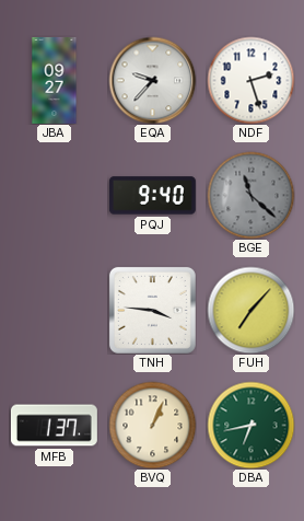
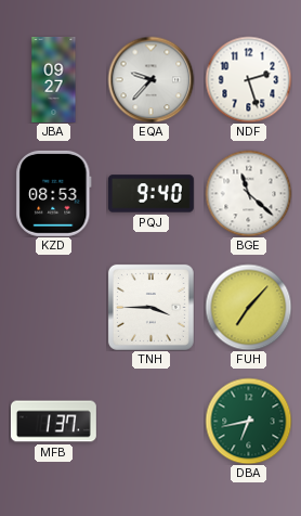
KZD: none -> 08:53
BGE dial: grey -> white
TNH: 3:46 -> 3:45
BVQ: 1:04 -> none
